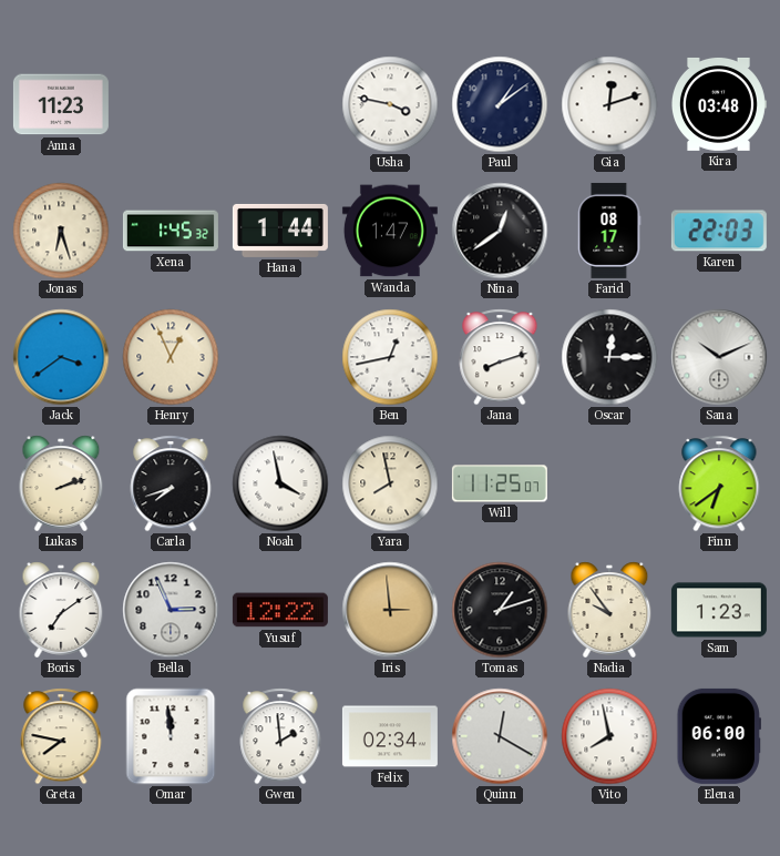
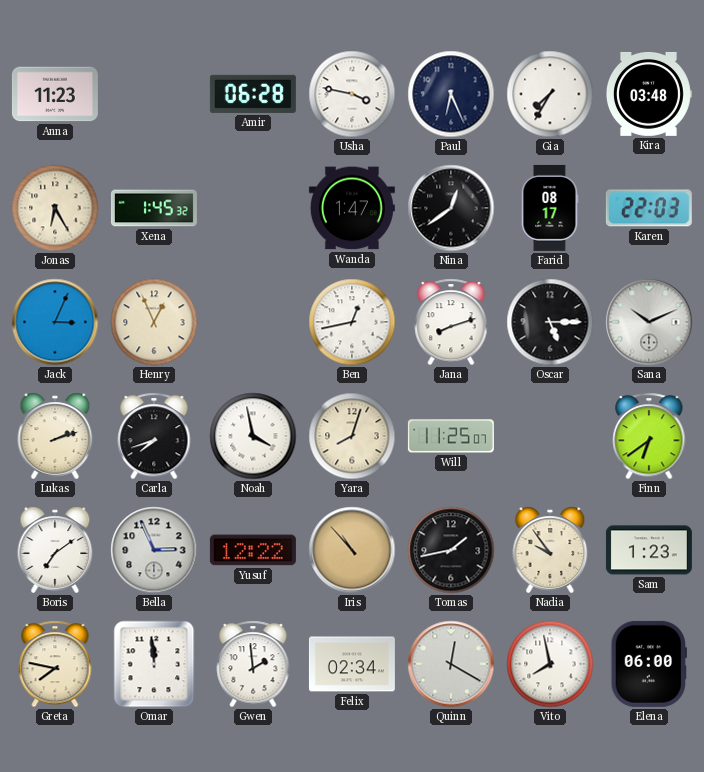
Amir: none -> 06:28
Paul: 1:09 -> 6:26
Gia: 12:12 -> 7:35
Jonas: 6:27 -> 6:25
Hana: 1:44 -> none
Jack: 3:39 -> 3:04
Oscar: 12:15 -> 5:15
Yara: 7:58 -> 8:03
Iris: 2:59 -> 10:53
Tomas: 1:12 -> 1:43
